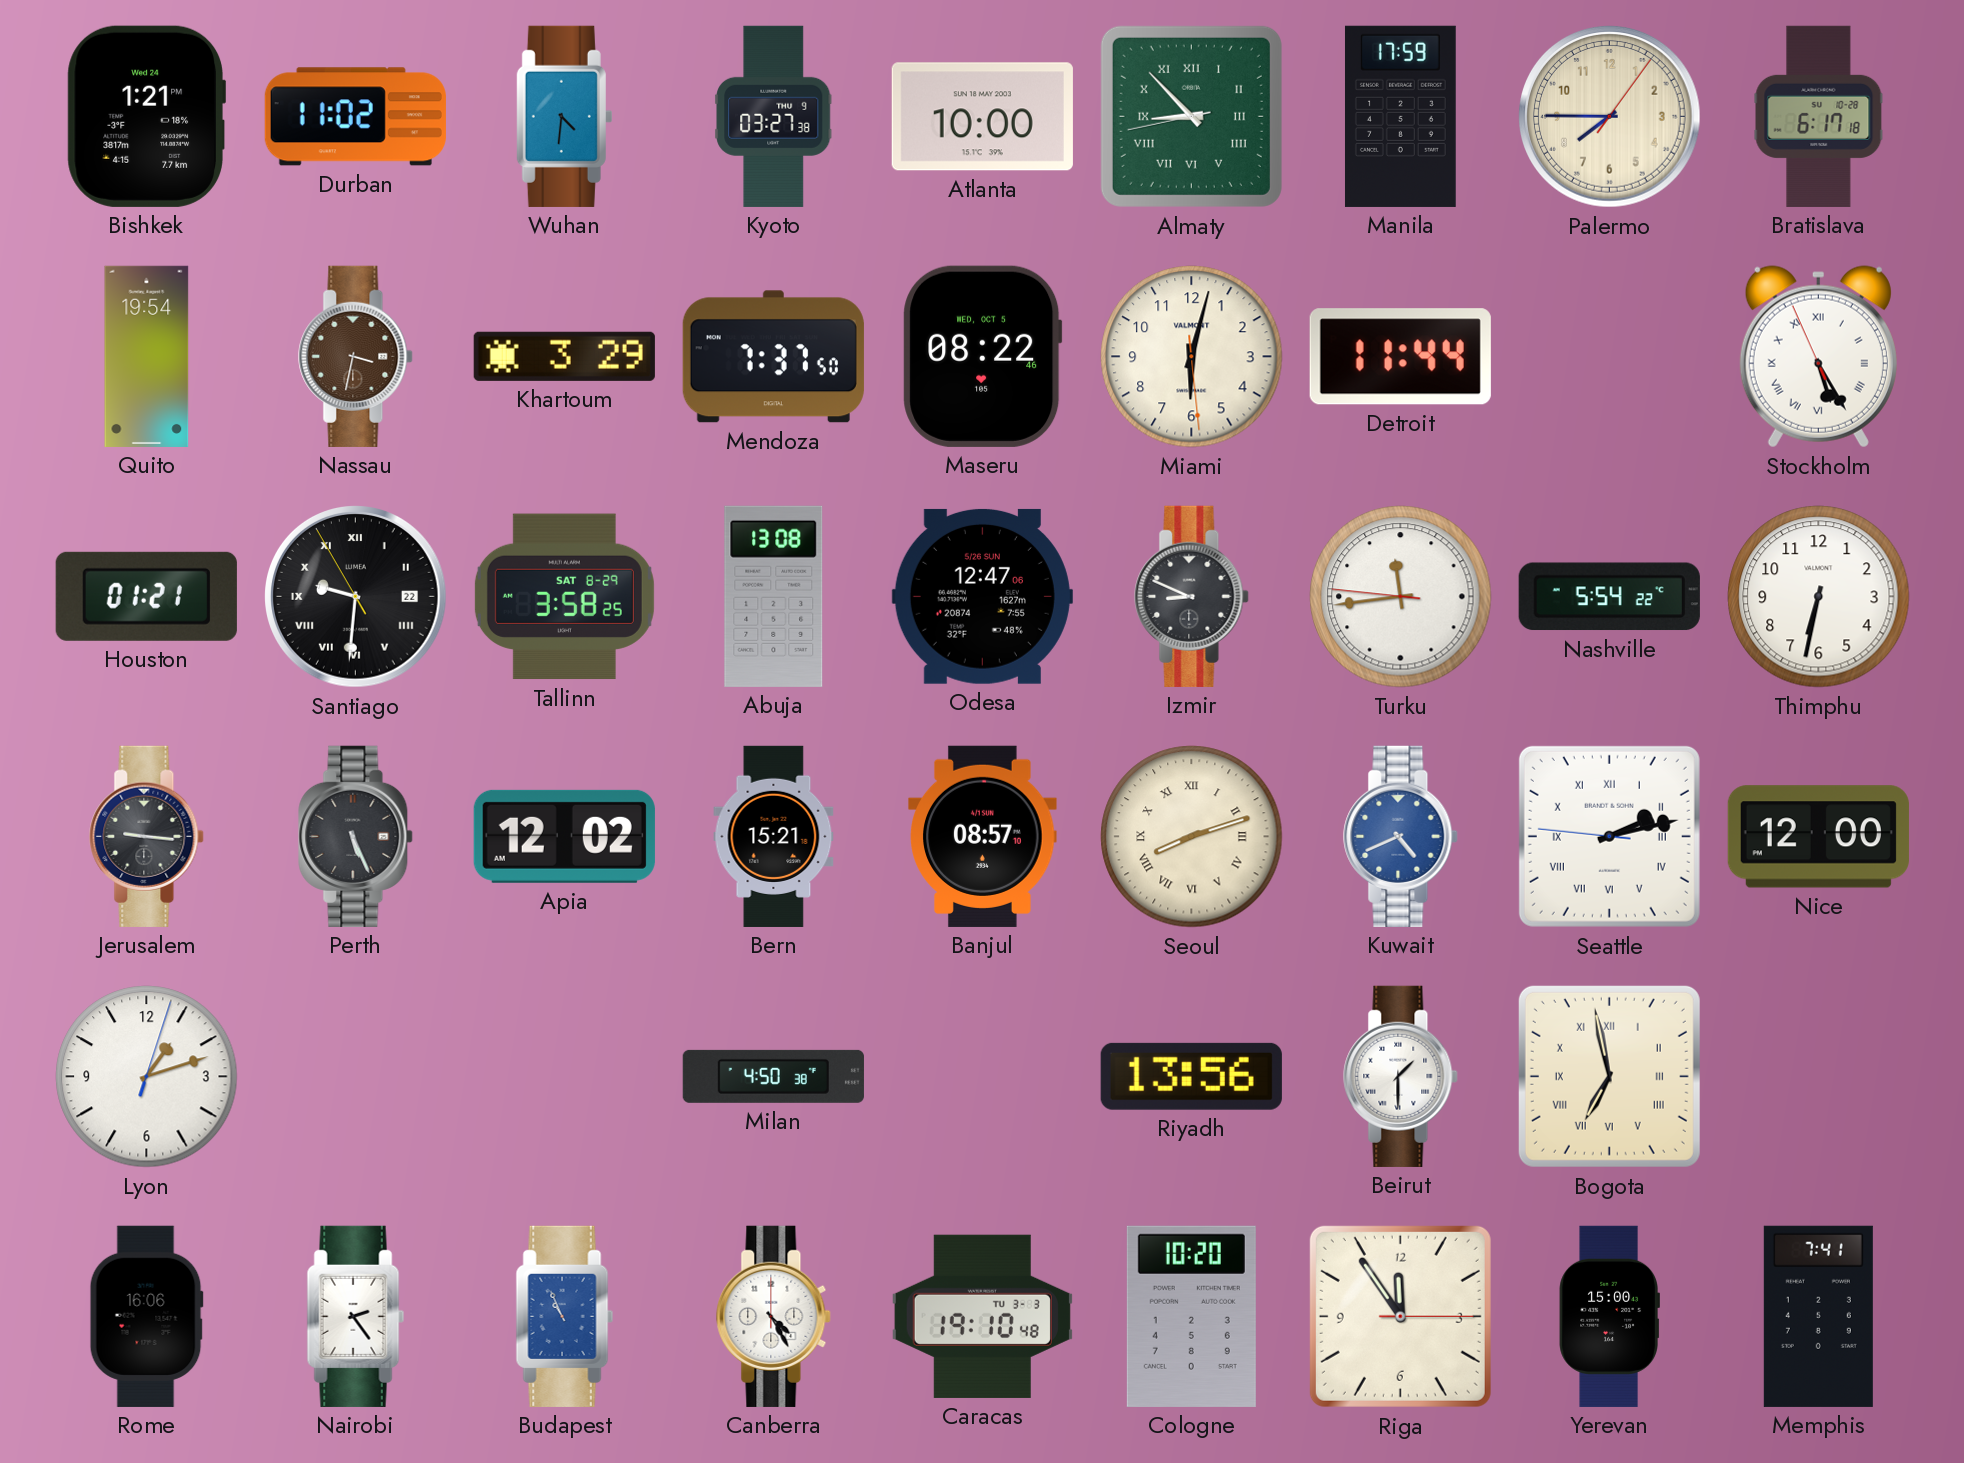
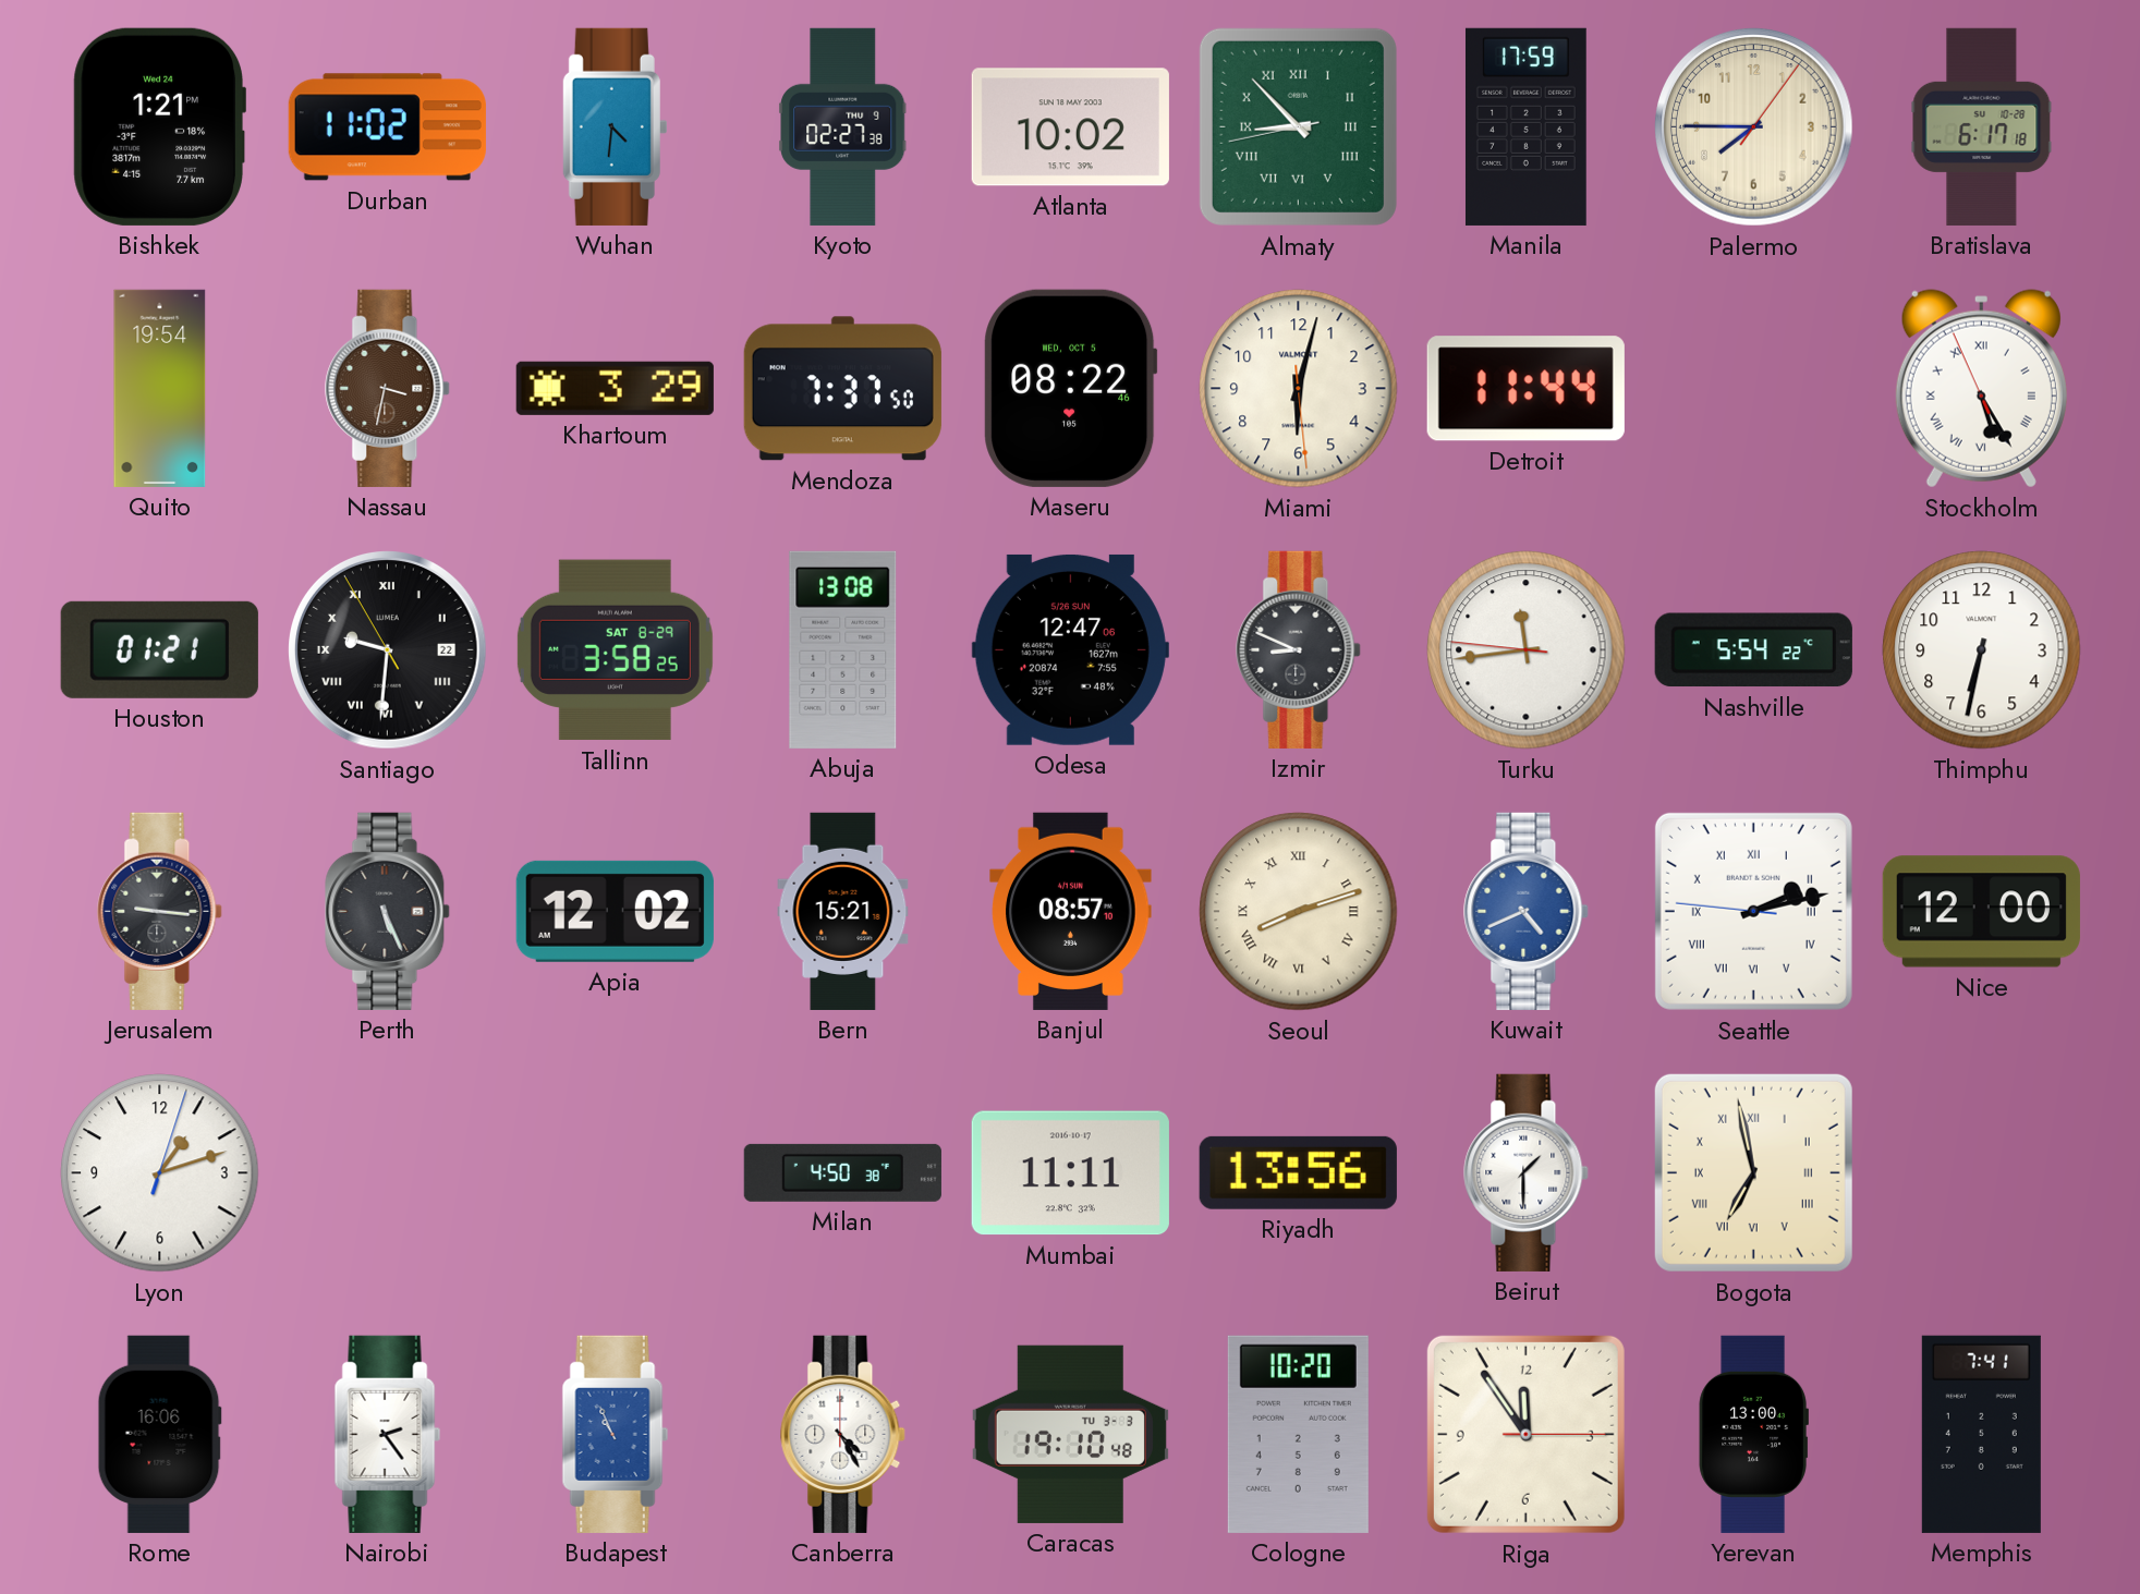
Kyoto: 03:27 -> 02:27
Atlanta: 10:00 -> 10:02
Mumbai: none -> 11:11
Yerevan: 15:00 -> 13:00
